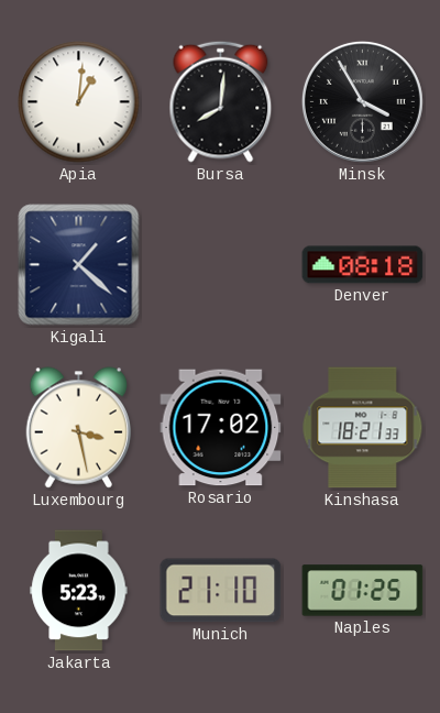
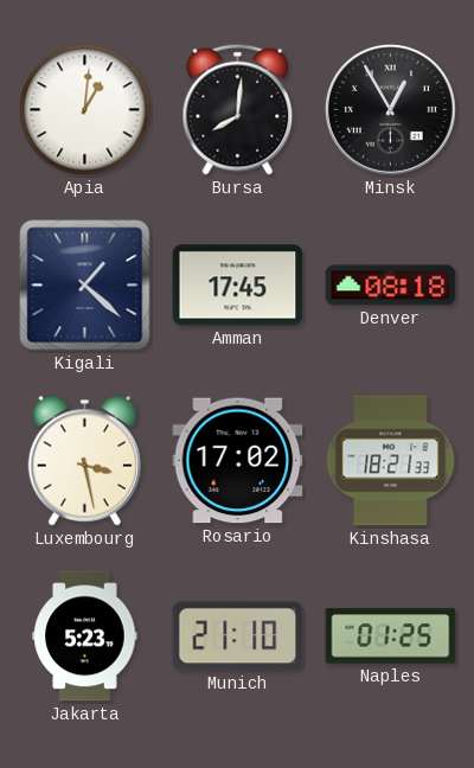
Minsk: 3:55 -> 12:55
Amman: none -> 17:45
